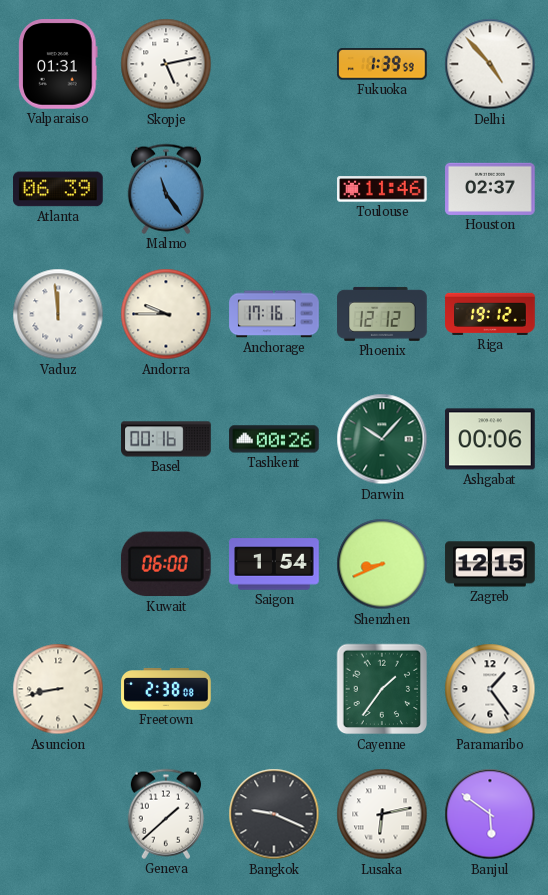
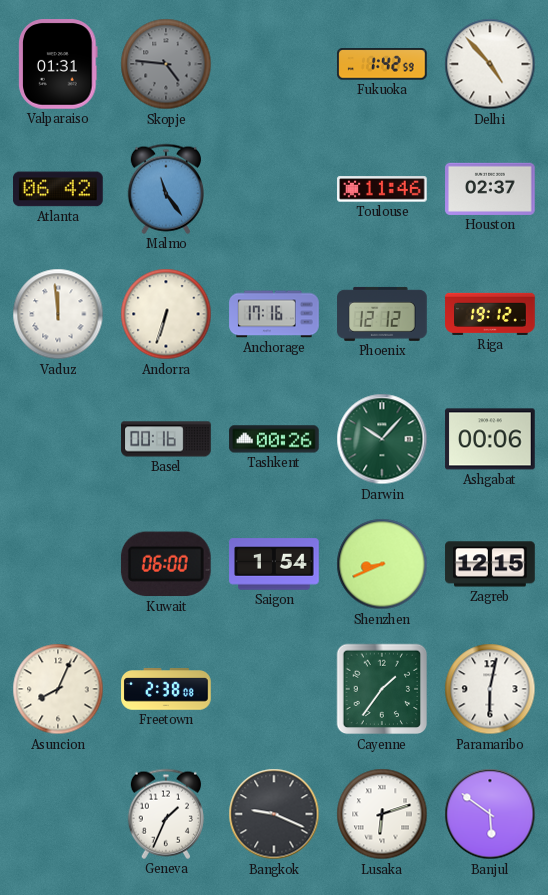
Skopje: 5:13 -> 4:46
Skopje dial: white -> grey
Fukuoka: 1:39 -> 1:42
Atlanta: 06:39 -> 06:42
Andorra: 9:45 -> 6:33
Asuncion: 8:43 -> 8:04
Paramaribo: 1:24 -> 6:02
Geneva: 1:38 -> 1:34
Lusaka: 6:13 -> 6:12
